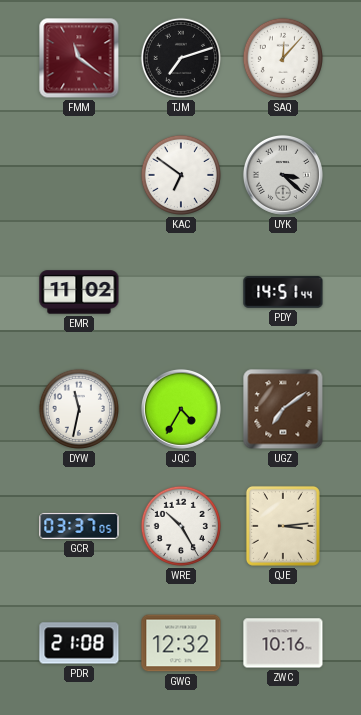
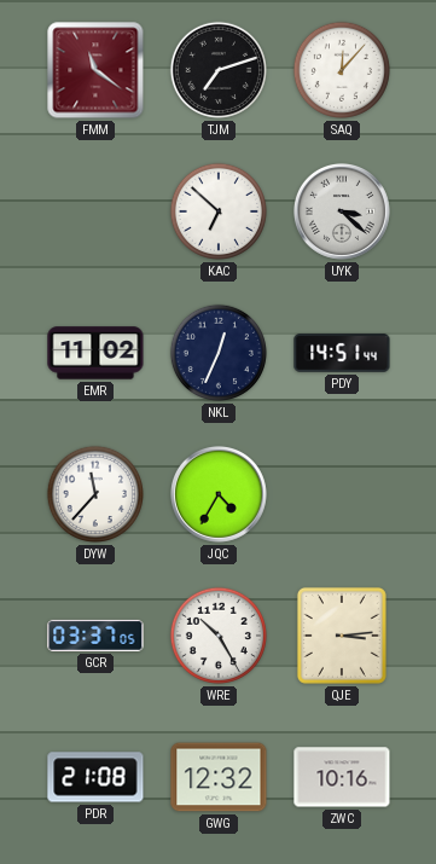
KAC: 6:51 -> 6:52
NKL: none -> 12:34
DYW: 11:32 -> 11:37
UGZ: 7:09 -> none
